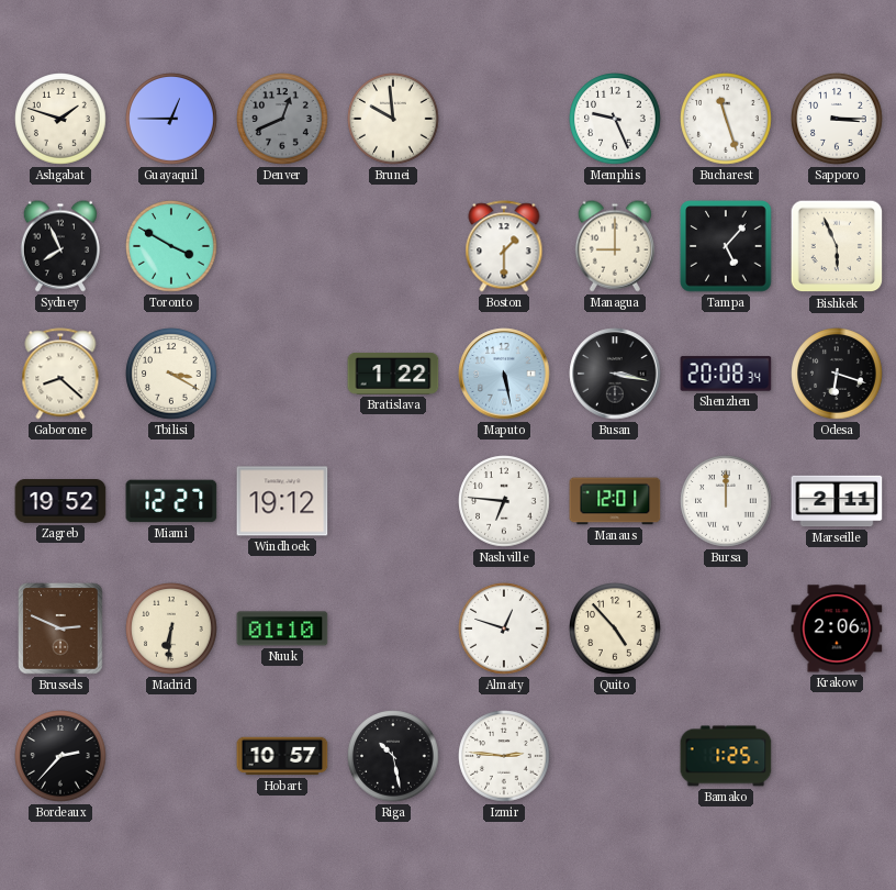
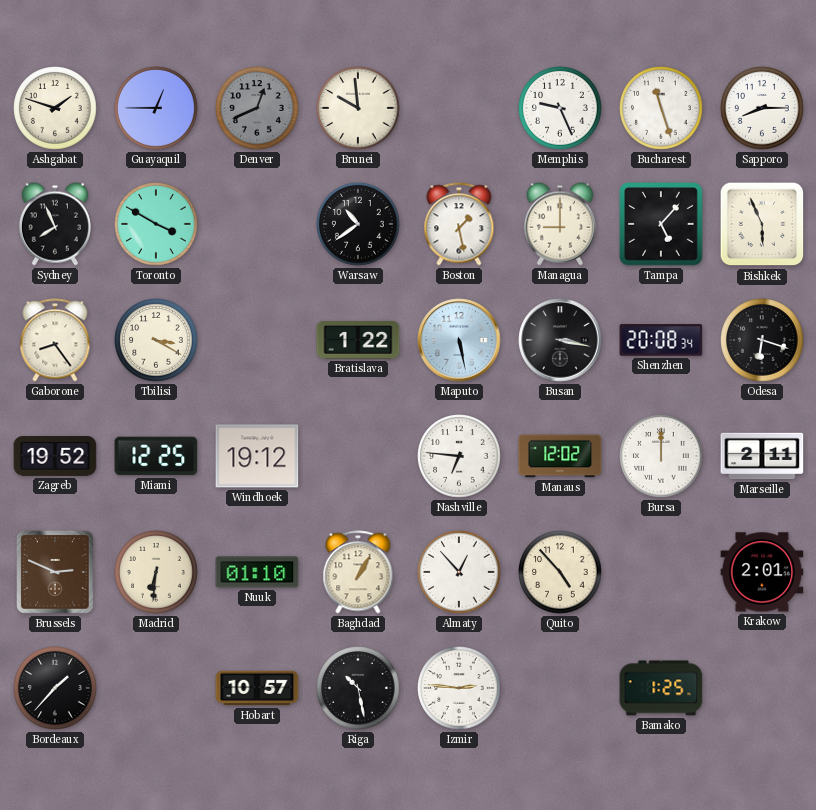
Sapporo: 3:15 -> 8:15
Warsaw: none -> 10:39
Boston: 1:30 -> 1:28
Gaborone: 8:22 -> 8:24
Miami: 12:27 -> 12:25
Manaus: 12:01 -> 12:02
Baghdad: none -> 1:05
Almaty: 12:48 -> 12:53
Krakow: 2:06 -> 2:01
Bordeaux: 2:37 -> 1:37
